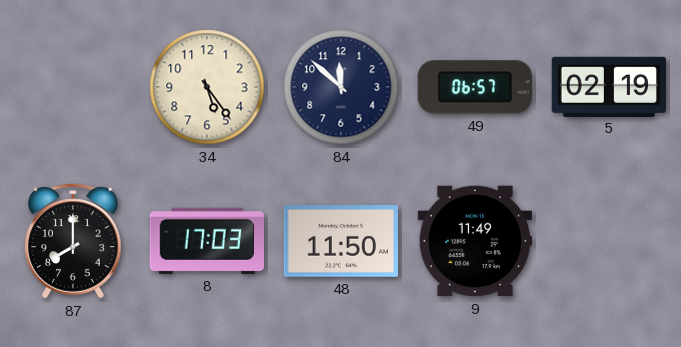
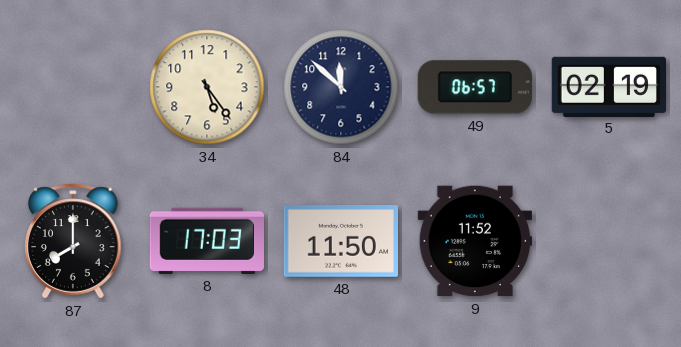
9: 11:49 -> 11:52
